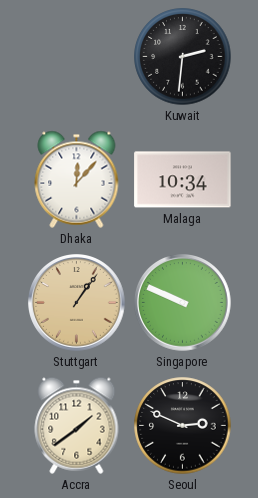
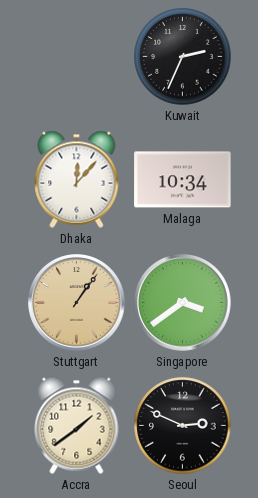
Kuwait: 2:31 -> 2:34
Singapore: 9:49 -> 3:39
